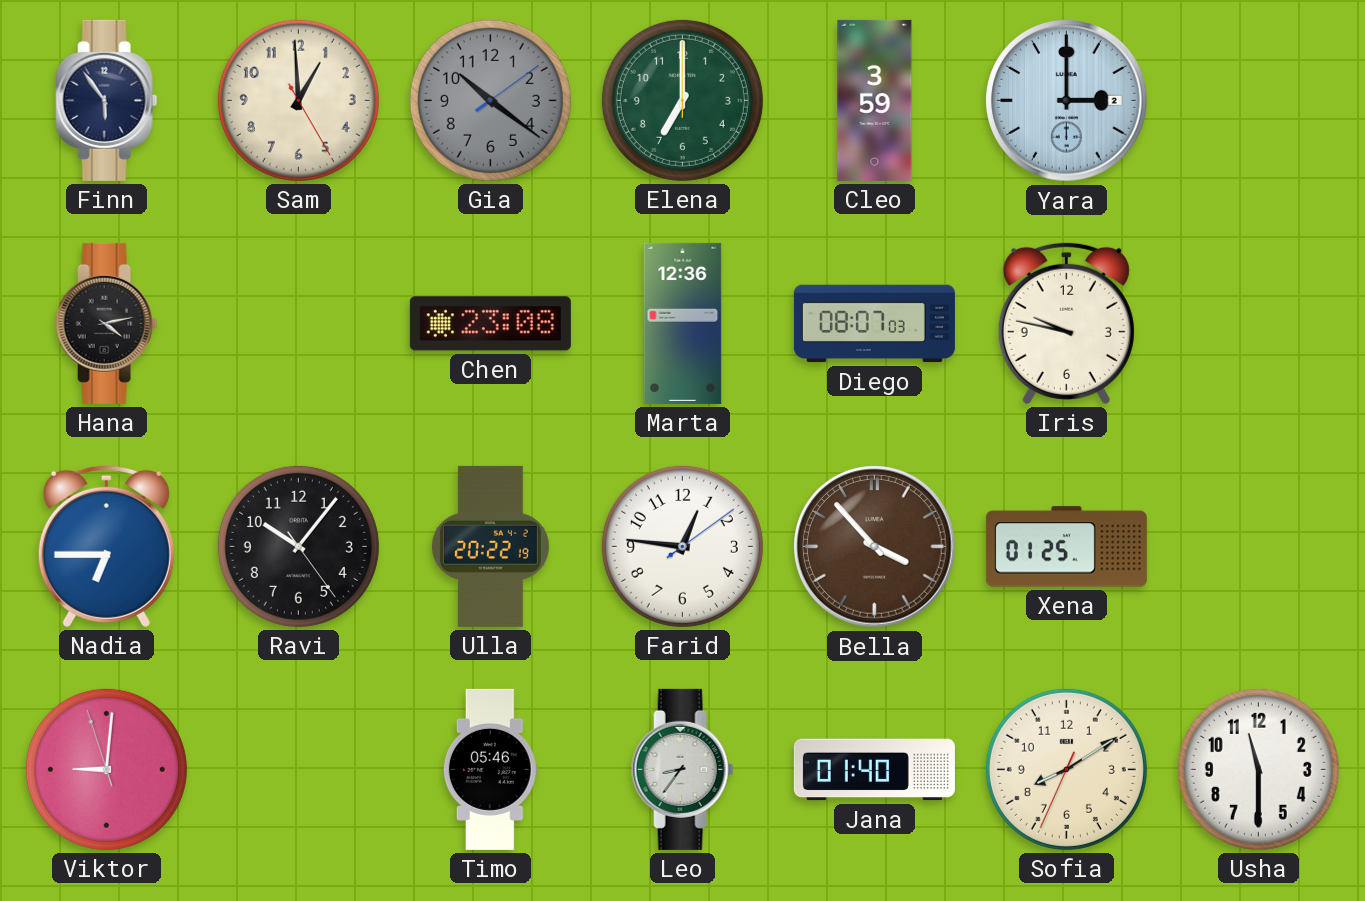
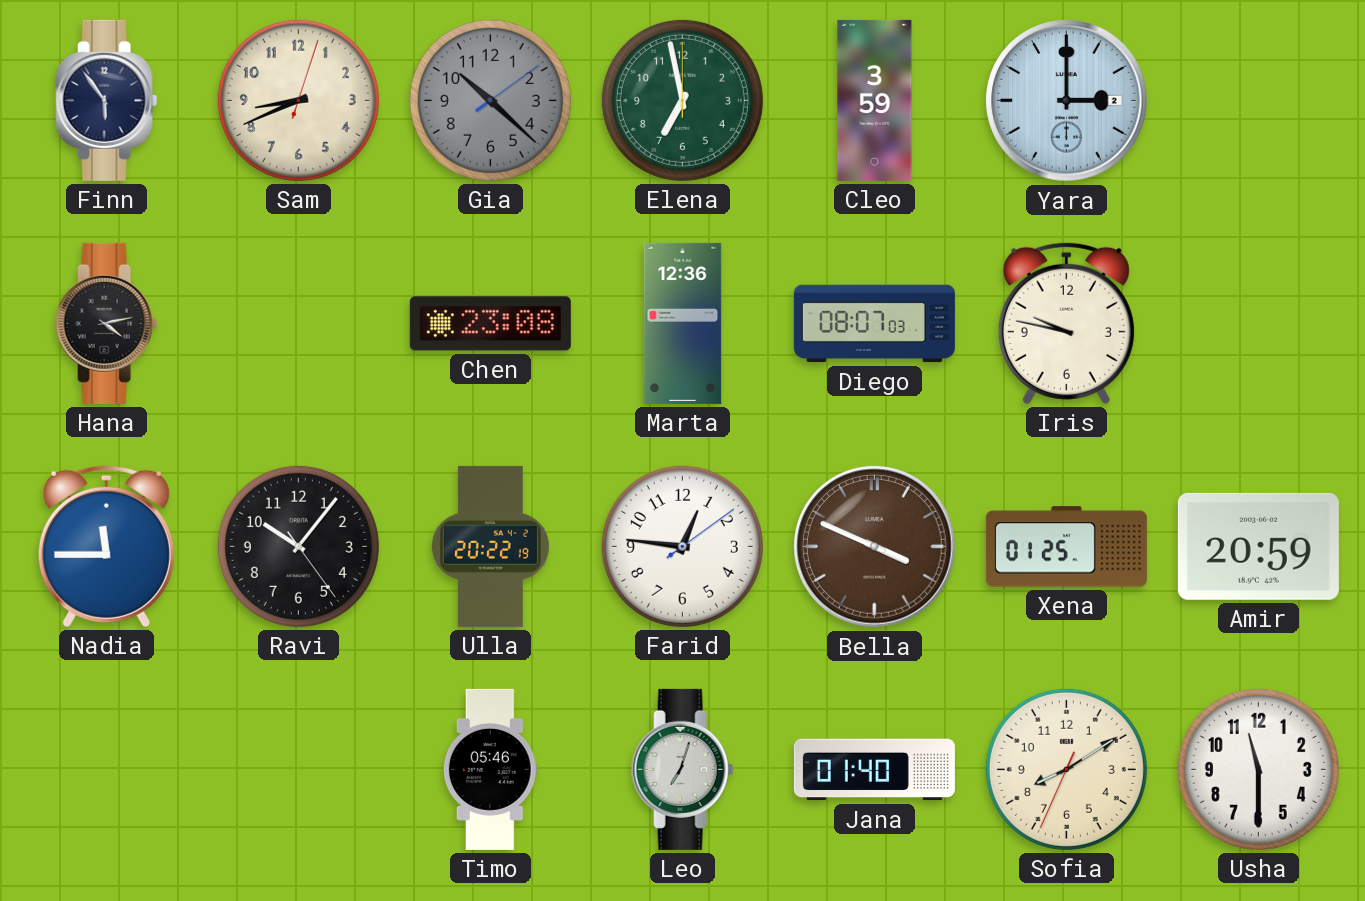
Sam: 12:59 -> 8:41
Gia: 10:21 -> 10:22
Elena: 7:00 -> 6:58
Nadia: 6:45 -> 11:45
Bella: 3:53 -> 3:49
Amir: none -> 20:59
Viktor: 9:00 -> none
Leo: 8:36 -> 7:03
